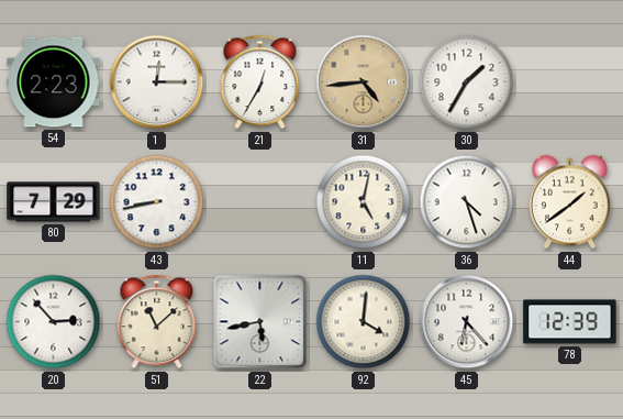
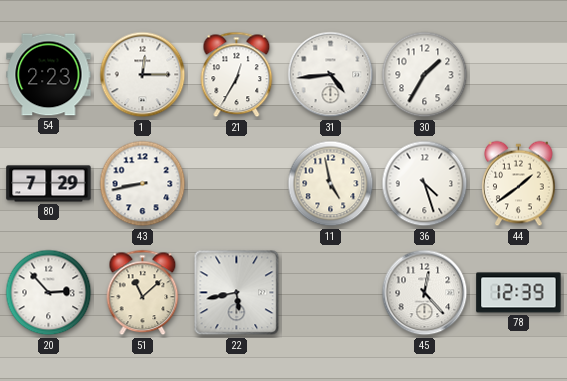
31 dial: champagne -> white
11: 5:02 -> 4:58
92: 4:01 -> none
45: 6:23 -> 12:23
